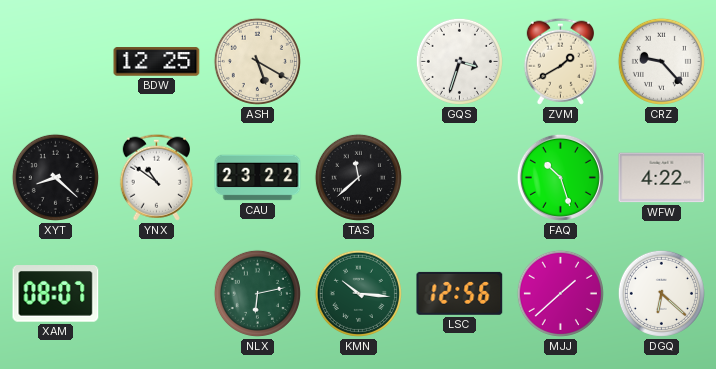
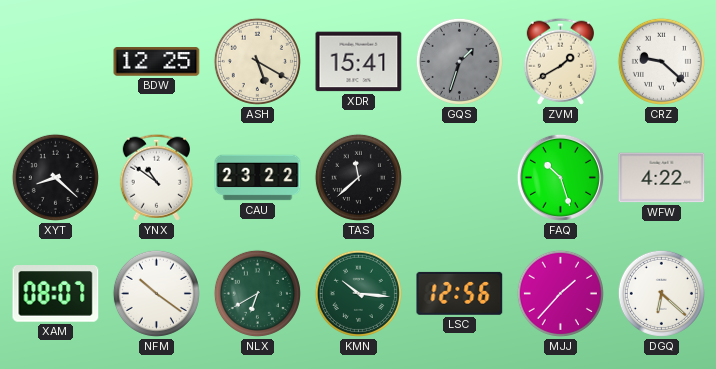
XDR: none -> 15:41
GQS: 3:33 -> 1:33
GQS dial: white -> grey
CRZ: 9:23 -> 9:22
NFM: none -> 10:21
NLX: 6:13 -> 6:40
MJJ: 1:38 -> 1:37
